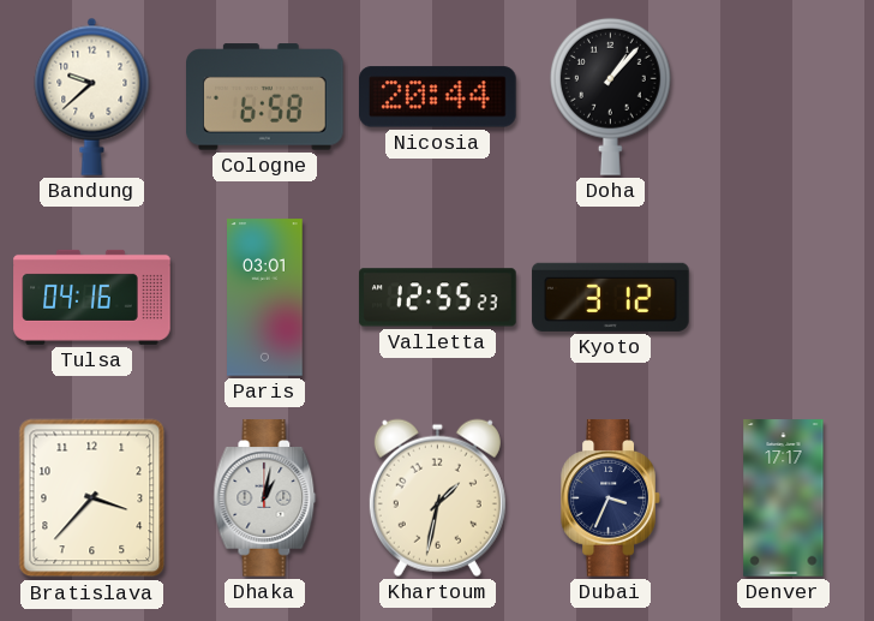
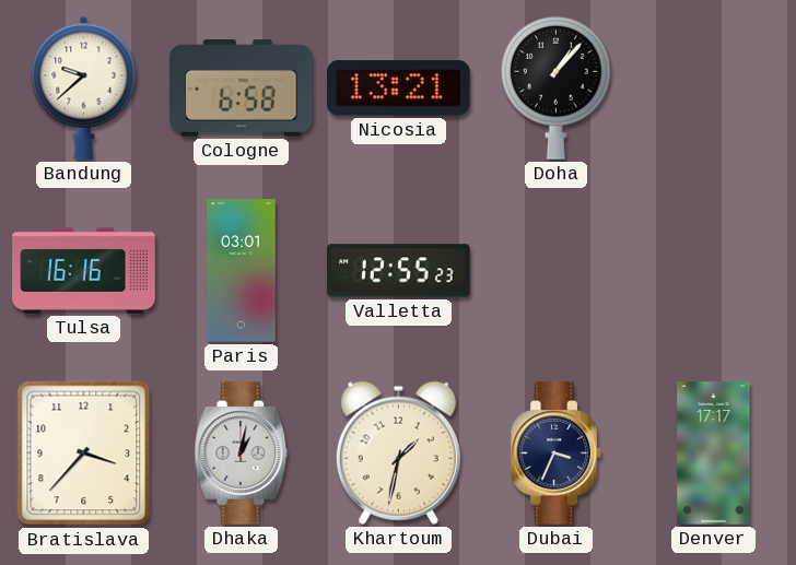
Nicosia: 20:44 -> 13:21
Tulsa: 04:16 -> 16:16
Kyoto: 3:12 -> none
